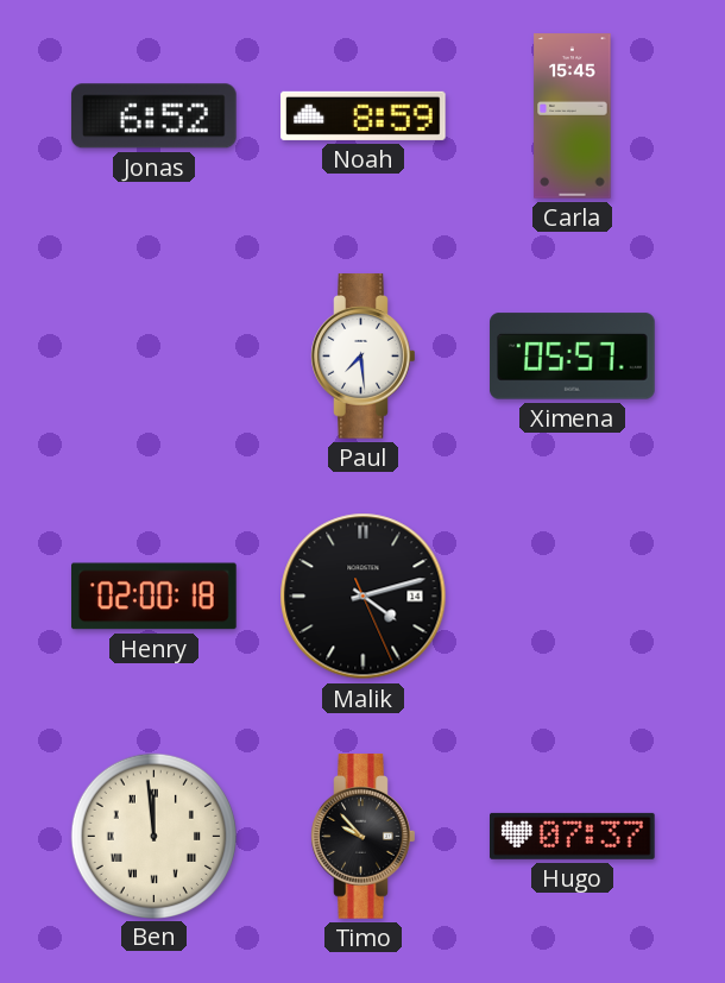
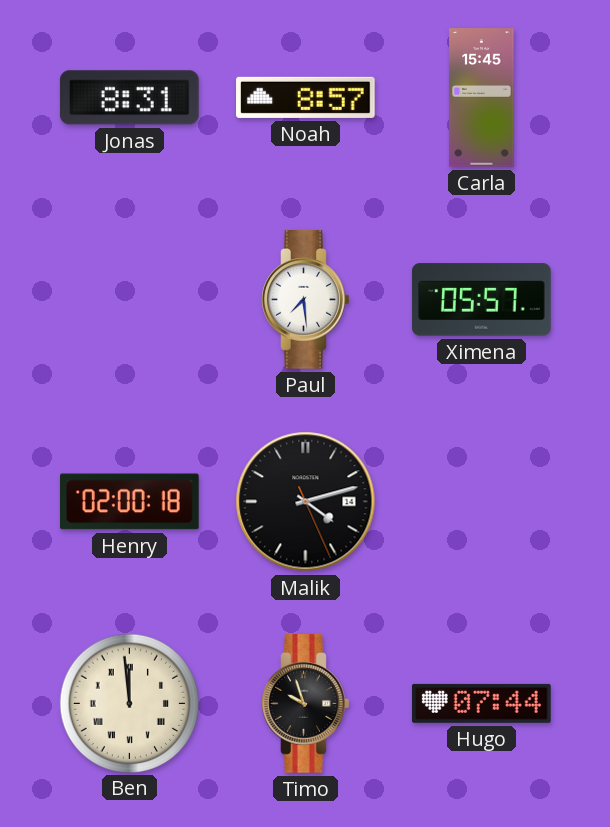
Jonas: 6:52 -> 8:31
Noah: 8:59 -> 8:57
Timo: 9:53 -> 9:57
Hugo: 07:37 -> 07:44
